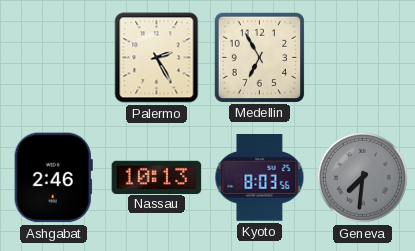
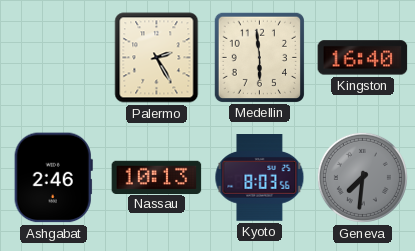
Medellin: 6:55 -> 5:59
Kingston: none -> 16:40
